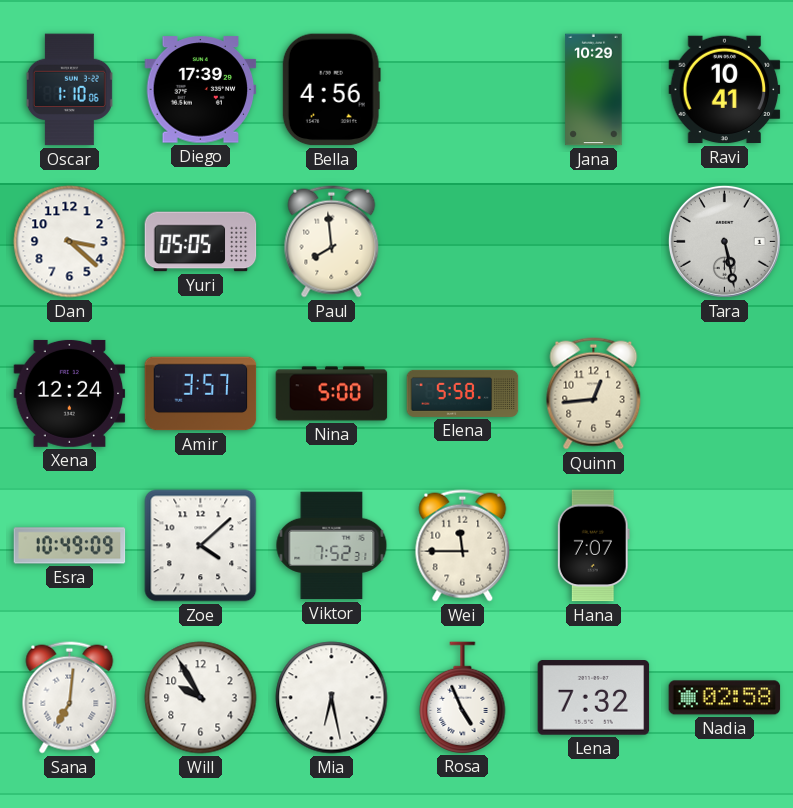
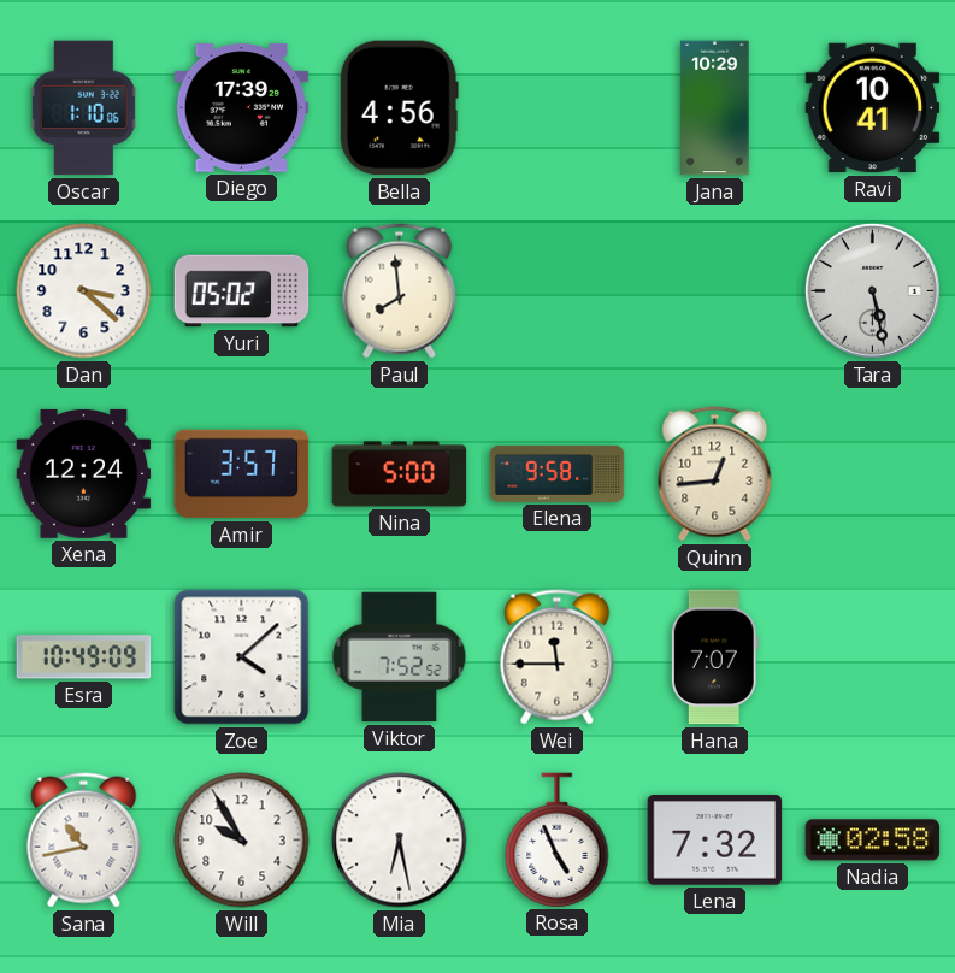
Yuri: 05:05 -> 05:02
Elena: 5:58 -> 9:58
Viktor: 7:52:31 -> 7:52:52
Sana: 7:01 -> 10:43
